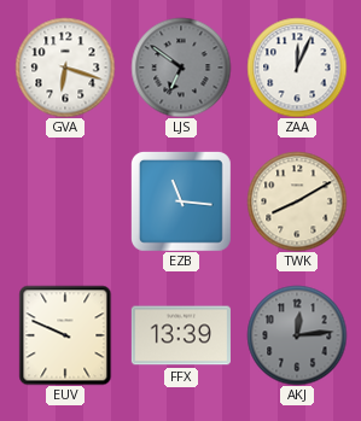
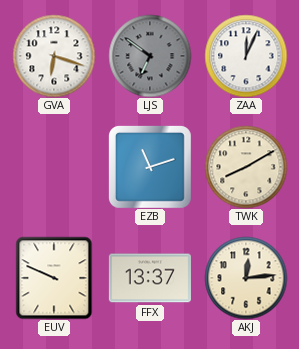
EZB: 11:16 -> 11:12
FFX: 13:39 -> 13:37
AKJ dial: grey -> cream
